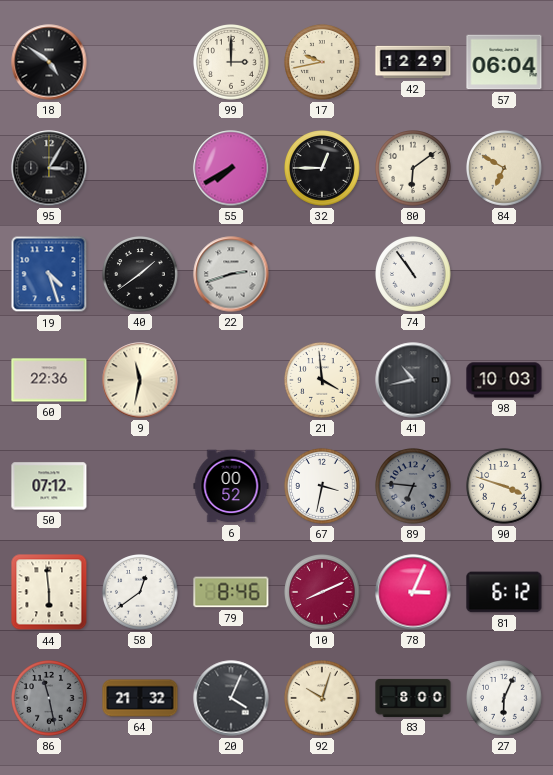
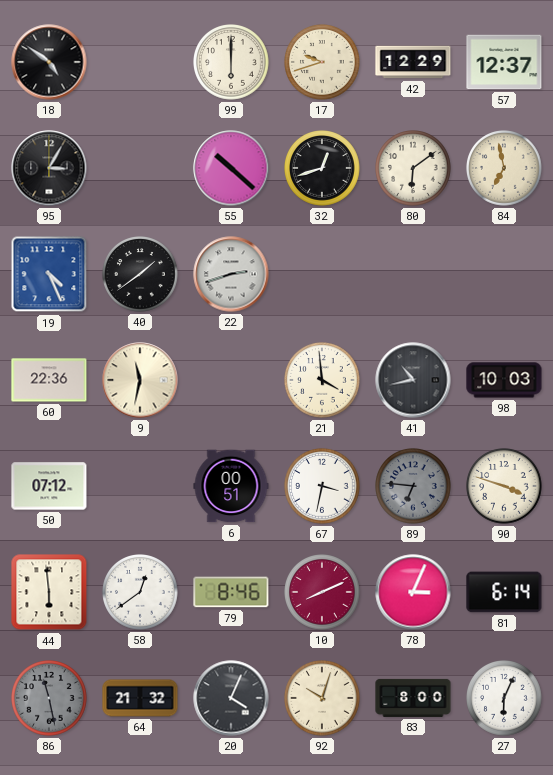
99: 3:00 -> 6:00
17: 9:43 -> 9:42
57: 06:04 -> 12:37
55: 7:40 -> 10:22
32: 12:45 -> 12:42
84: 6:50 -> 6:58
19: 4:27 -> 4:26
74: 10:54 -> none
6: 00:52 -> 00:51
81: 6:12 -> 6:14
